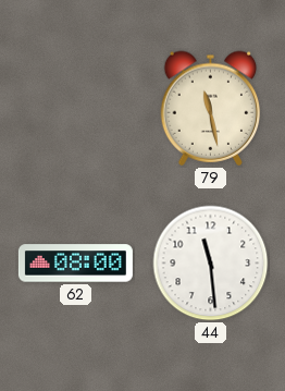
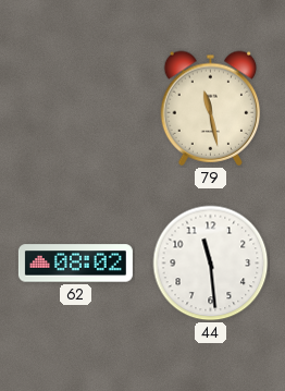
62: 08:00 -> 08:02
